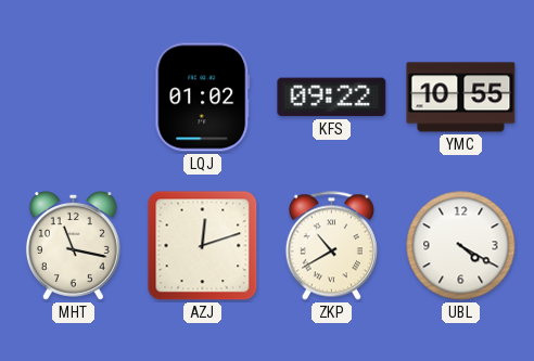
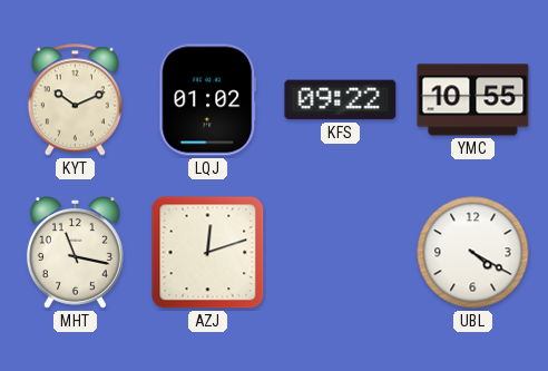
KYT: none -> 10:11
ZKP: 10:40 -> none
